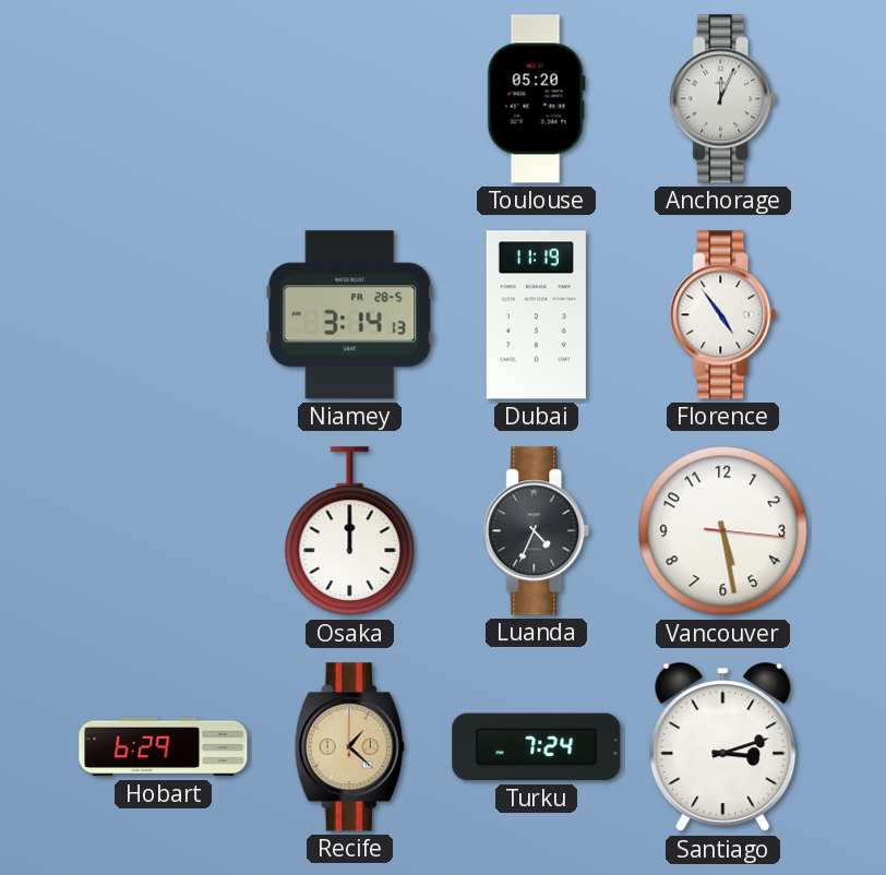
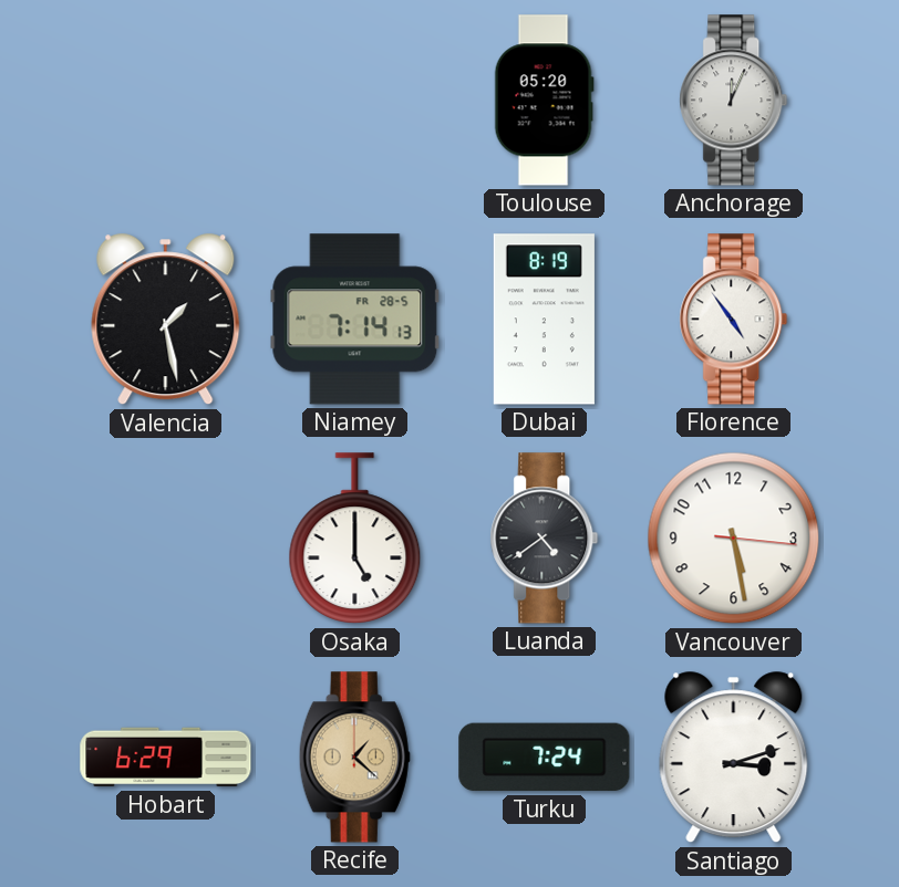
Valencia: none -> 1:28
Niamey: 3:14 -> 7:14
Dubai: 11:19 -> 8:19
Osaka: 12:00 -> 5:00
Luanda: 4:34 -> 4:39
